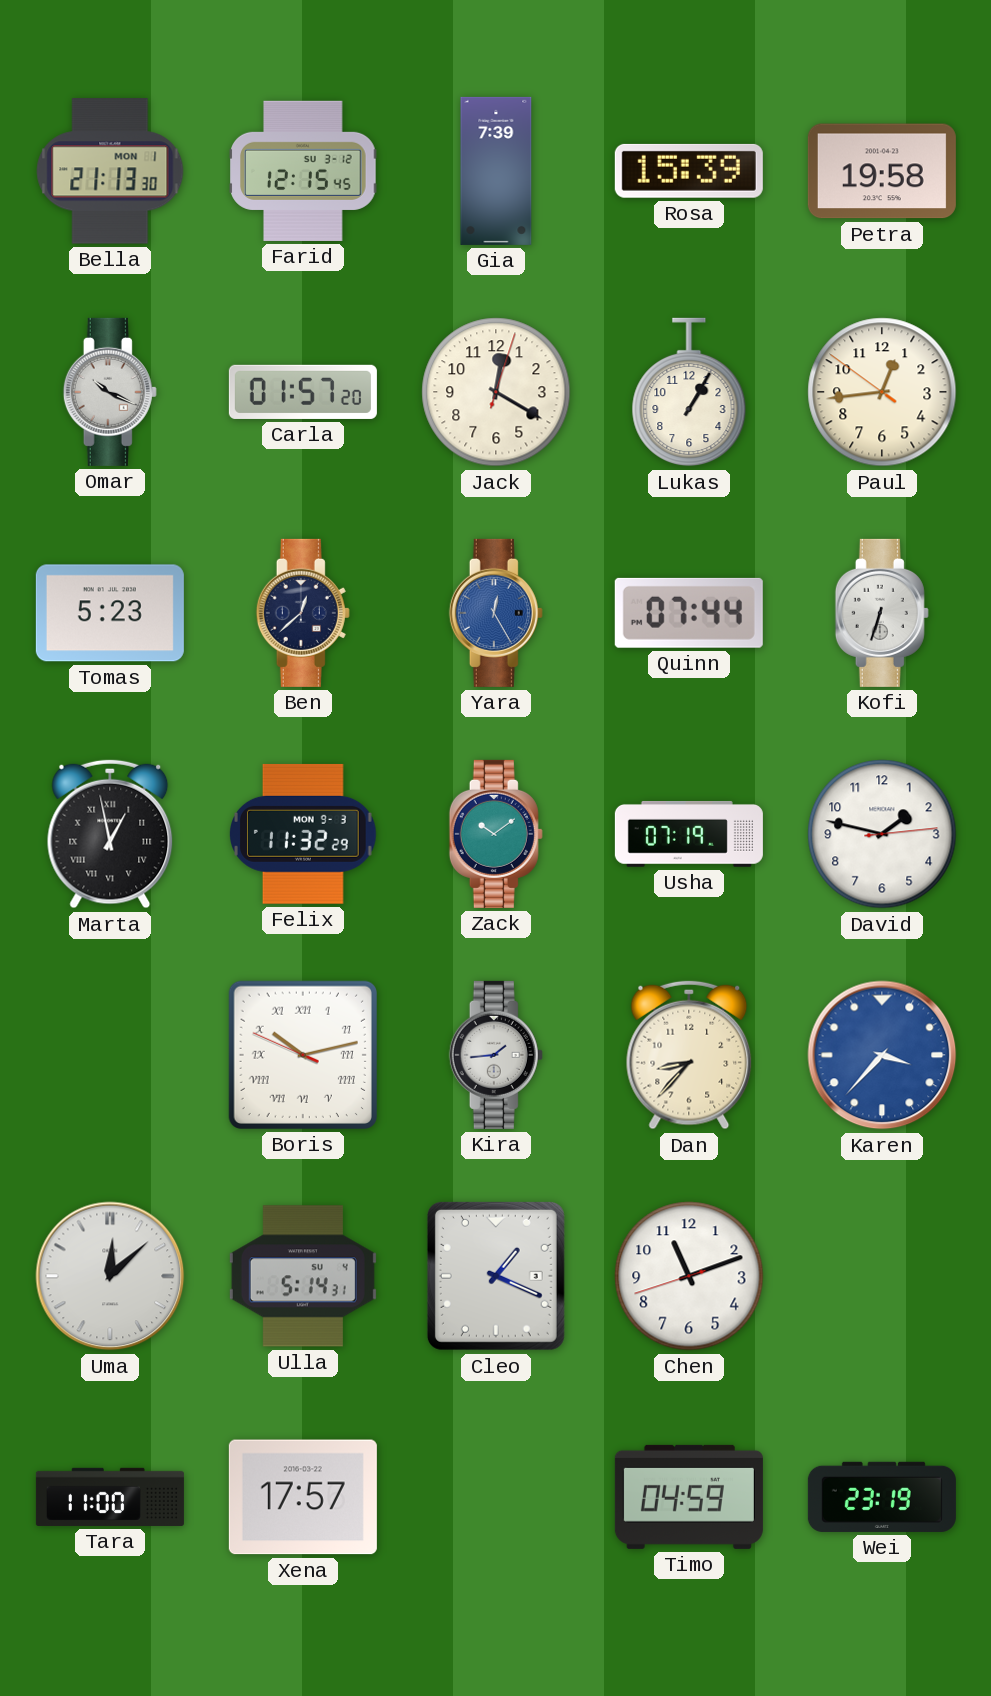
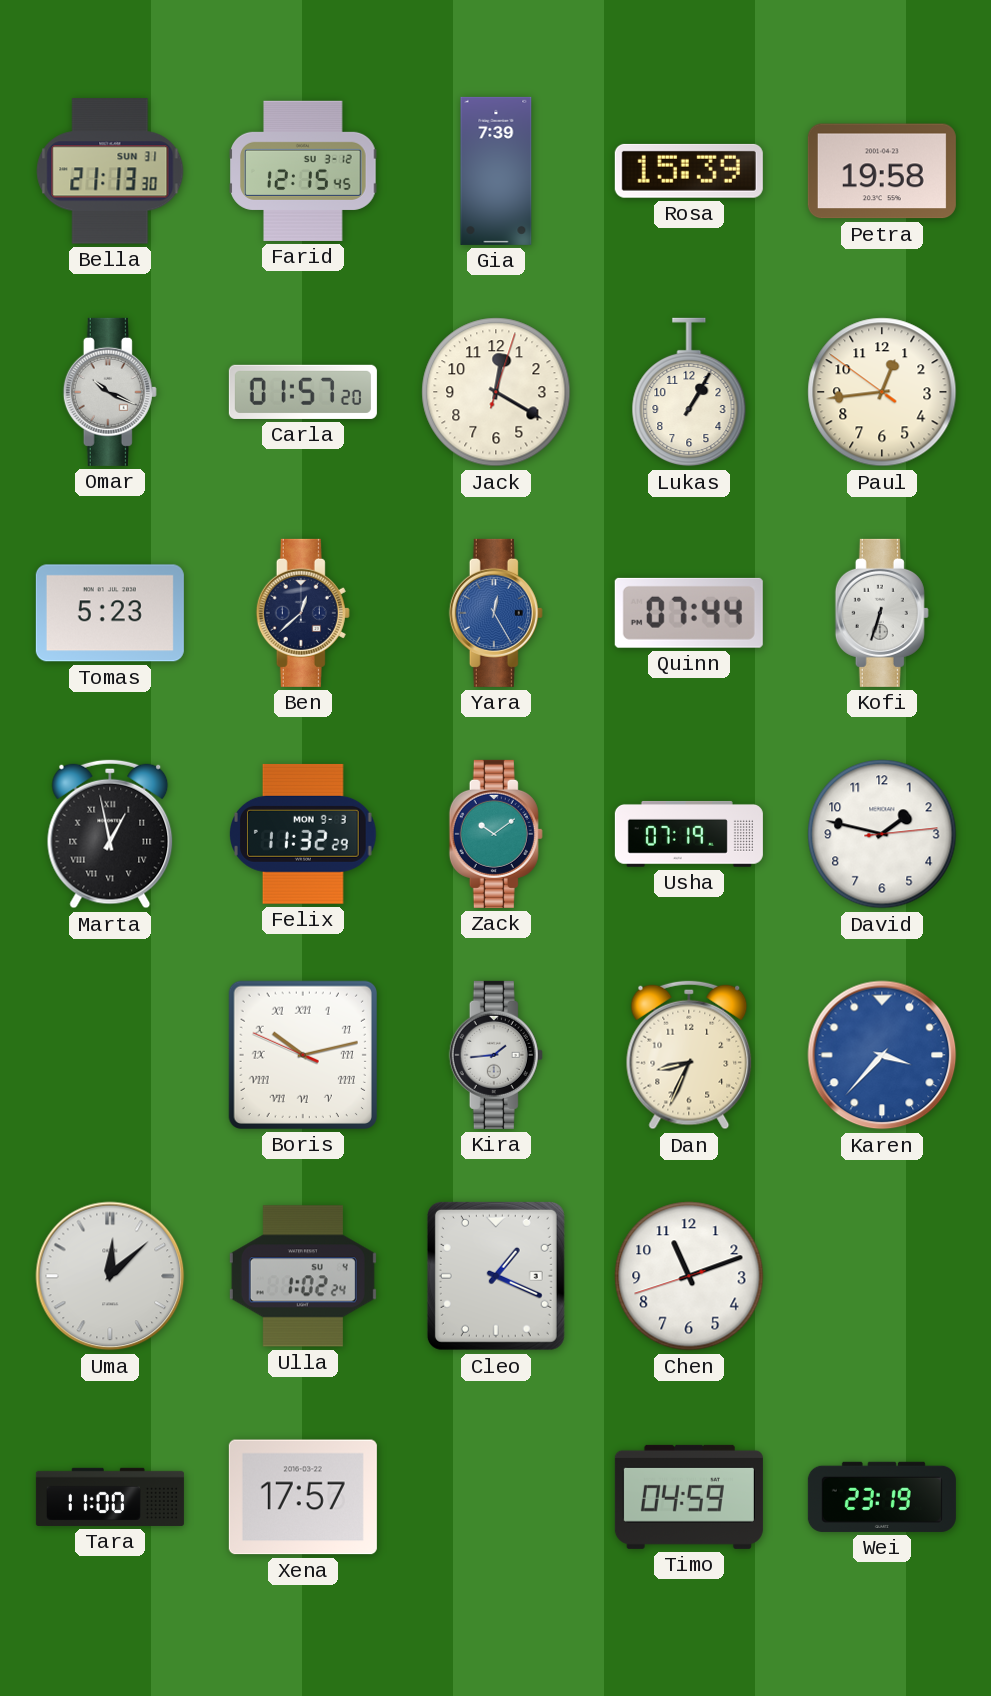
Bella date: MON 1 -> SUN 31
Dan: 8:37 -> 8:34
Ulla: 5:14 -> 1:02
